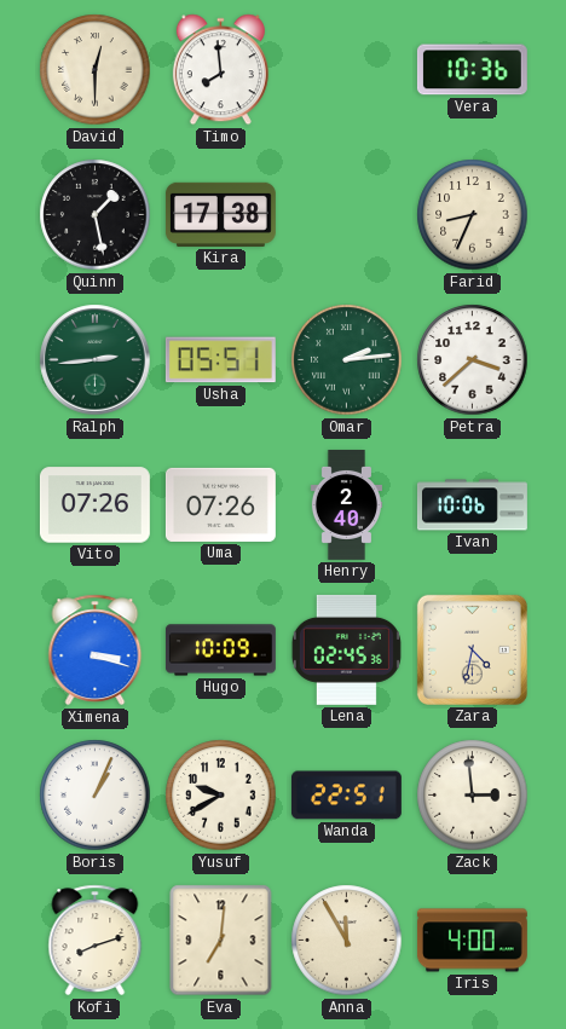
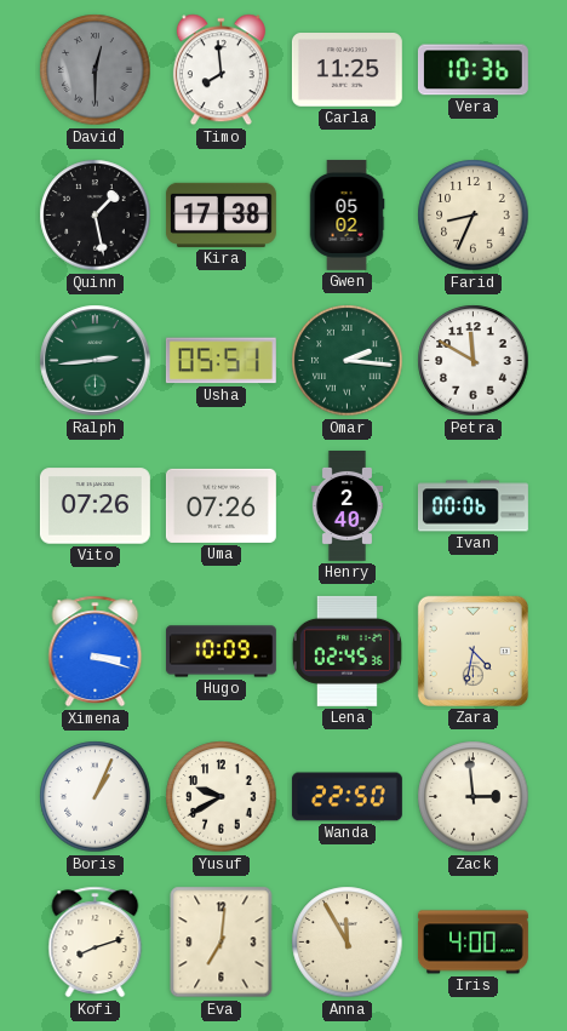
David dial: cream -> grey
Carla: none -> 11:25
Gwen: none -> 05:02
Omar: 2:14 -> 2:16
Petra: 3:38 -> 11:50
Ivan: 10:06 -> 00:06
Wanda: 22:51 -> 22:50
